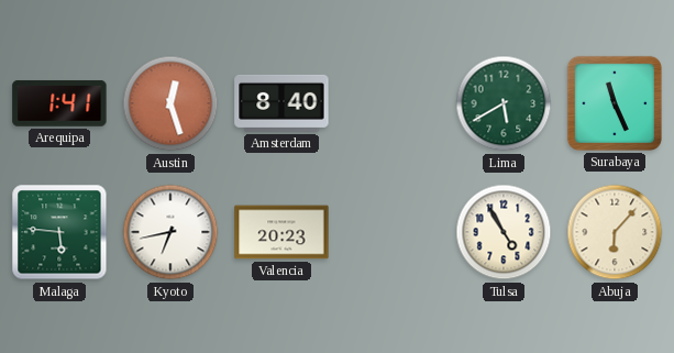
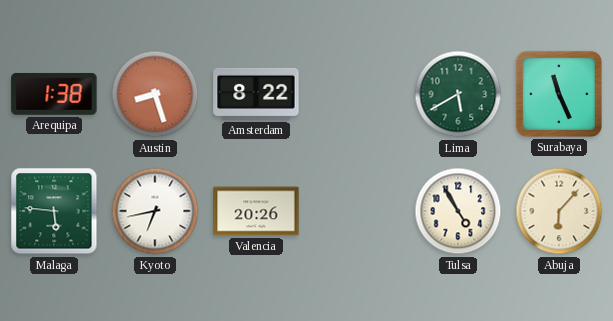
Arequipa: 1:41 -> 1:38
Austin: 12:27 -> 8:27
Amsterdam: 8:40 -> 8:22
Valencia: 20:23 -> 20:26
